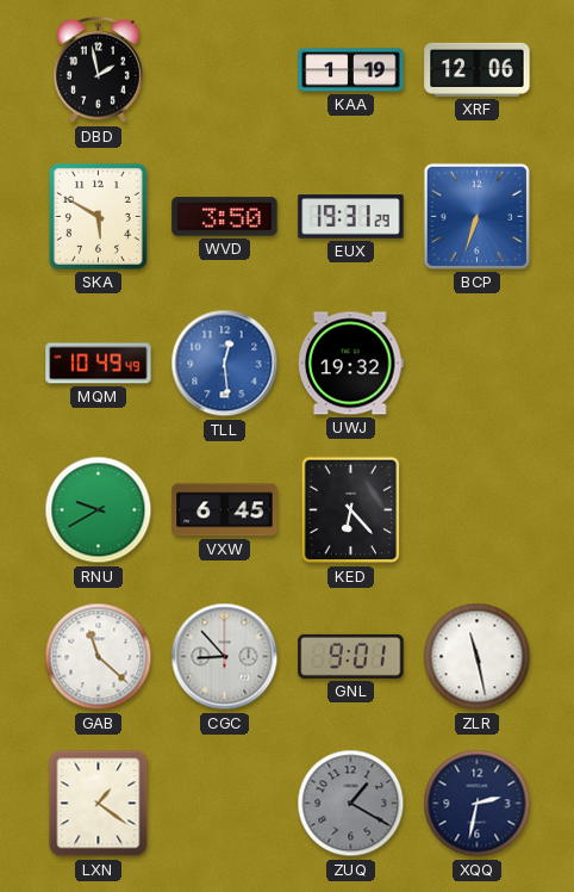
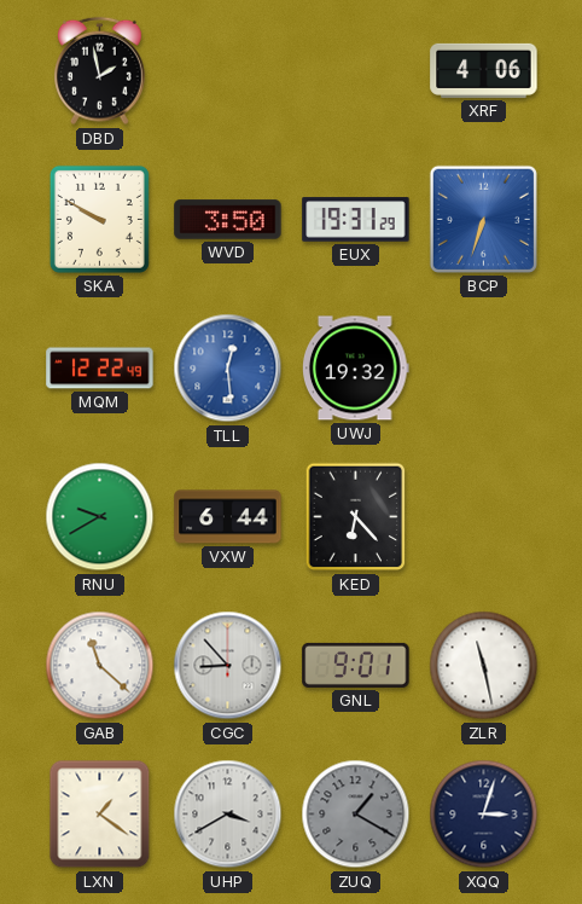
KAA: 1:19 -> none
XRF: 12:06 -> 4:06
SKA: 5:50 -> 9:50
MQM: 10:49 -> 12:22
VXW: 6:45 -> 6:44
UHP: none -> 3:40
XQQ: 2:32 -> 3:03
